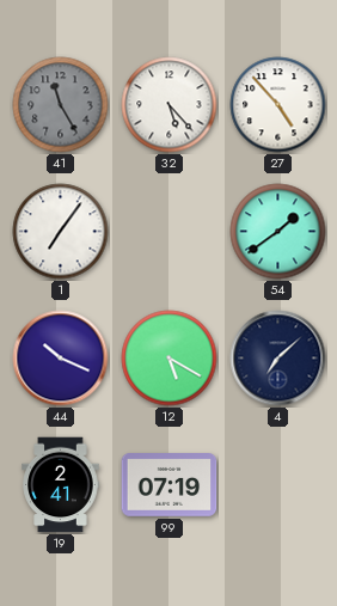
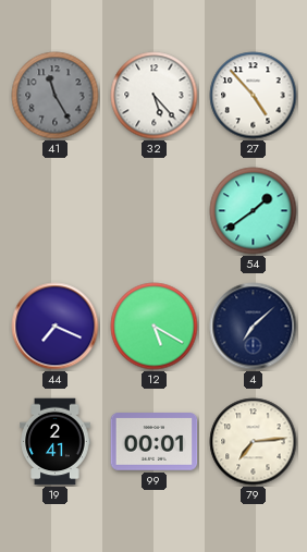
1: 7:06 -> none
44: 10:19 -> 7:19
99: 07:19 -> 00:01
79: none -> 7:14
